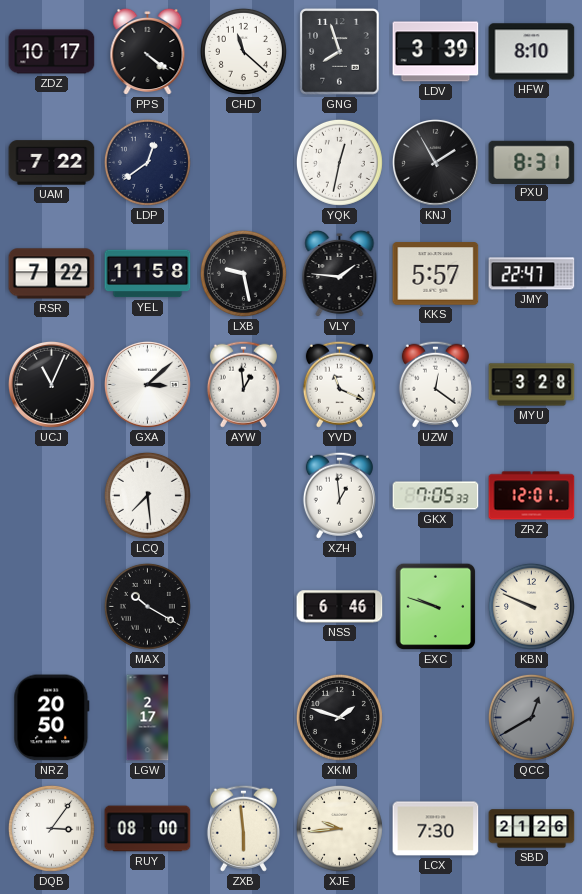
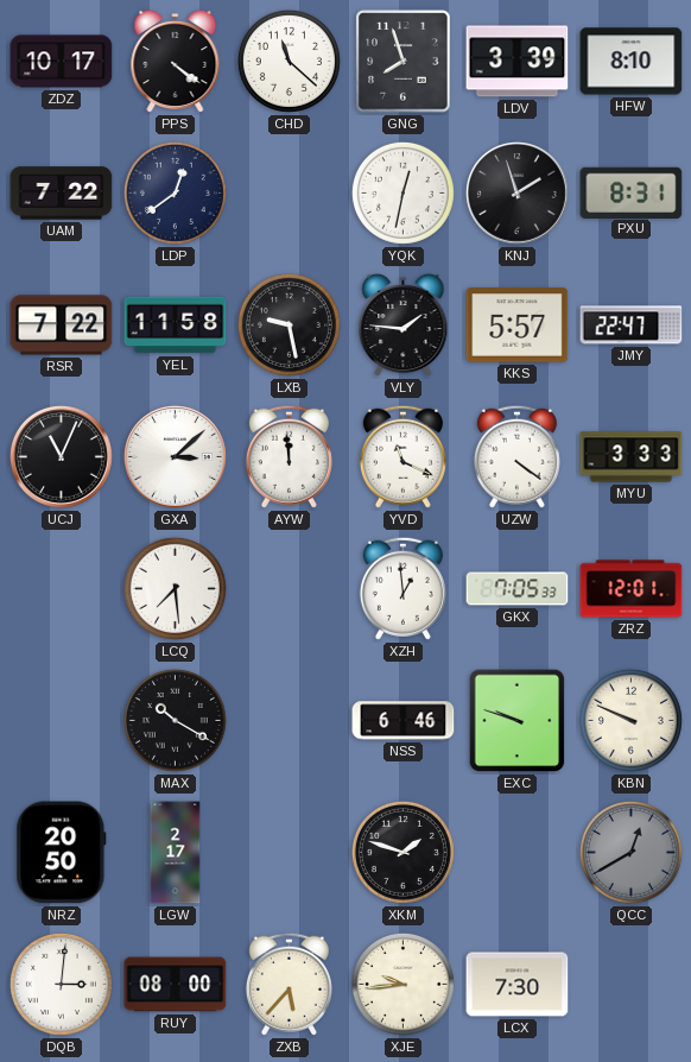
KNJ: 1:55 -> 1:57
AYW: 12:59 -> 11:59
UZW: 12:21 -> 4:21
MYU: 3:28 -> 3:33
DQB: 3:06 -> 3:01
ZXB: 5:59 -> 5:37
SBD: 21:26 -> none
